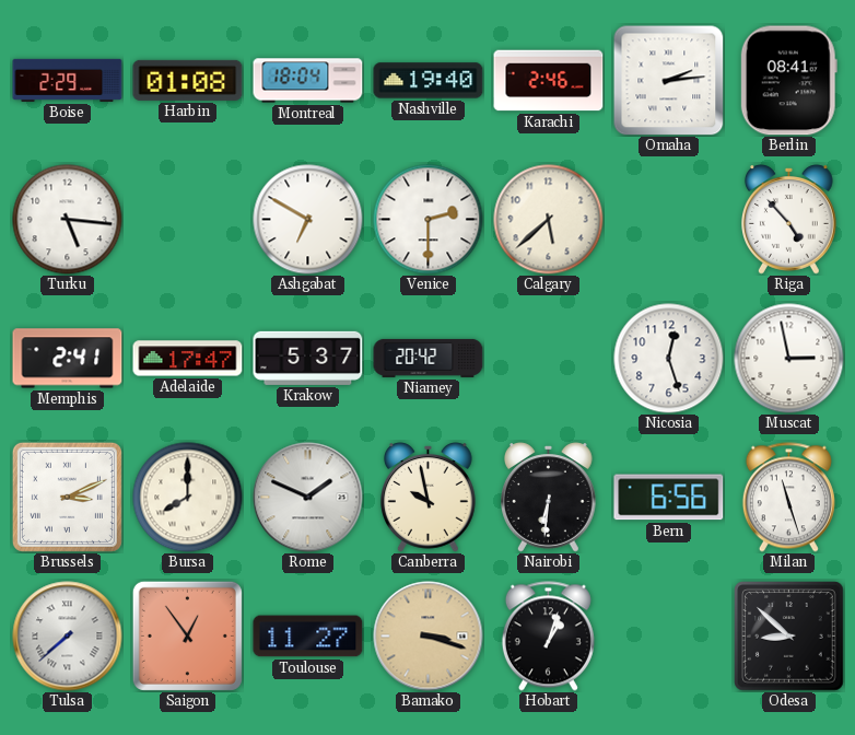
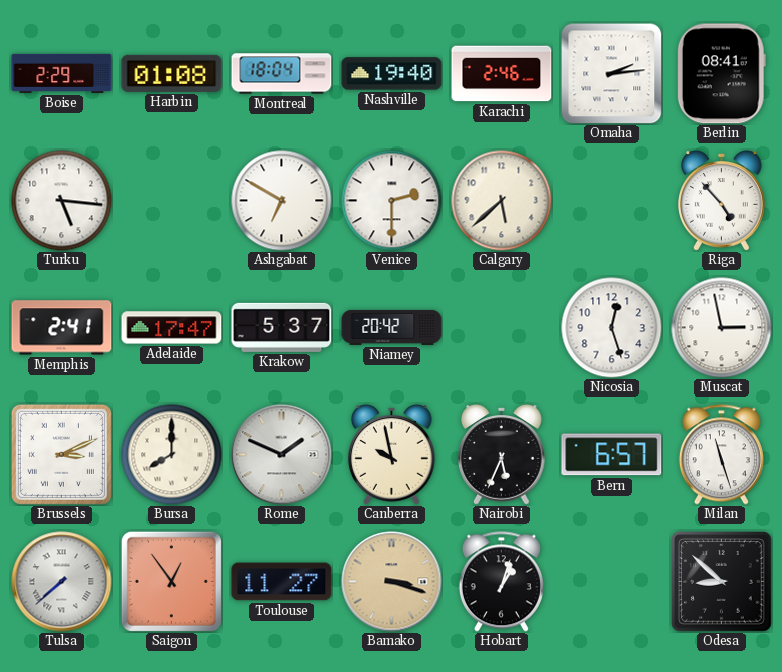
Nairobi: 6:31 -> 5:34
Bern: 6:56 -> 6:57
